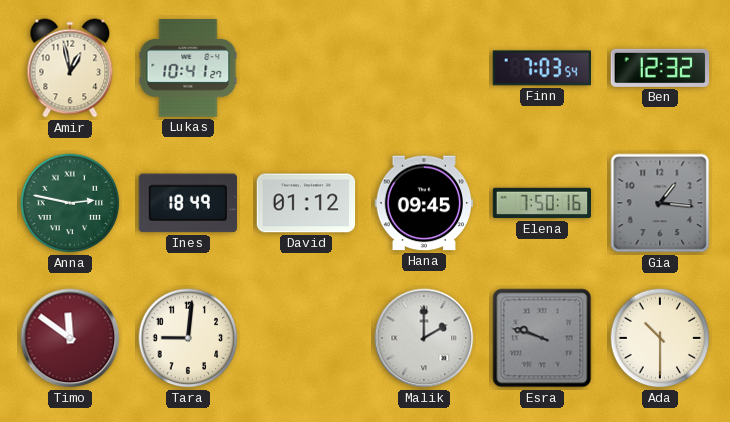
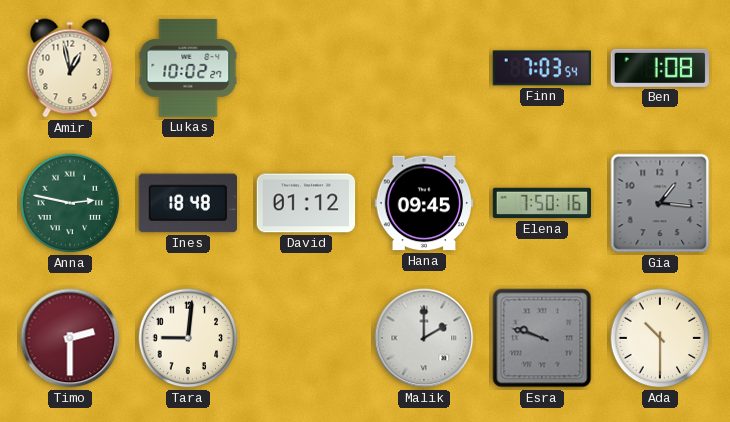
Lukas: 10:41 -> 10:02
Ben: 12:32 -> 1:08
Ines: 18:49 -> 18:48
Timo: 11:51 -> 2:30
